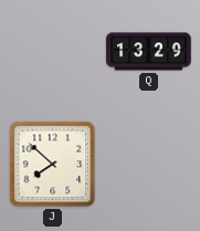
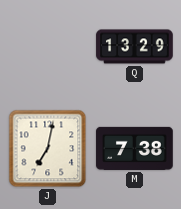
J: 7:52 -> 7:02
M: none -> 7:38
